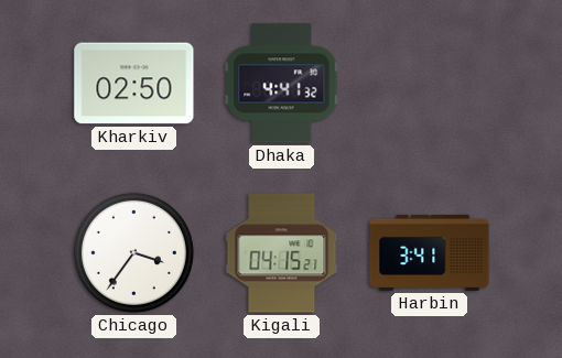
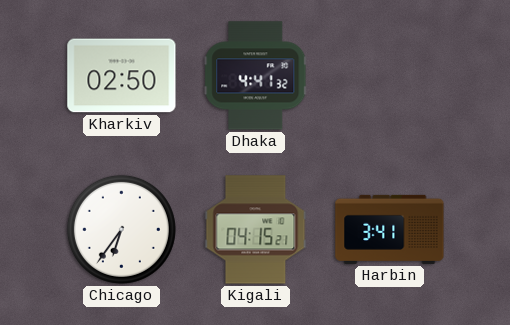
Chicago: 3:36 -> 6:36
